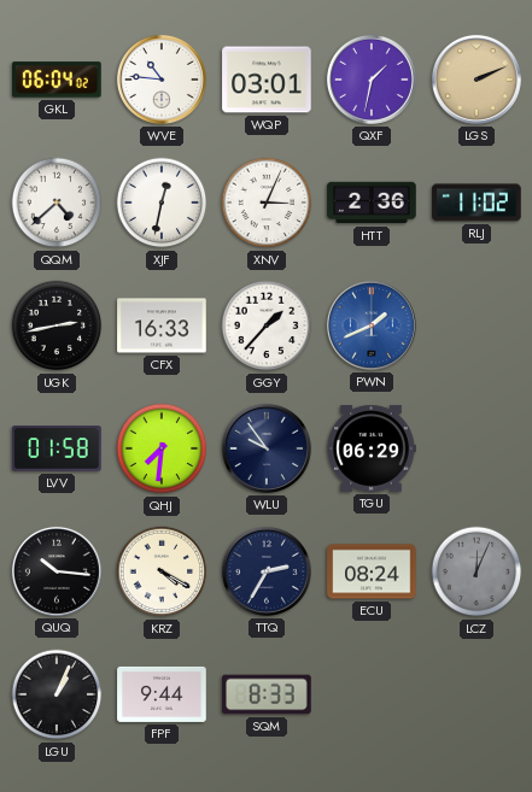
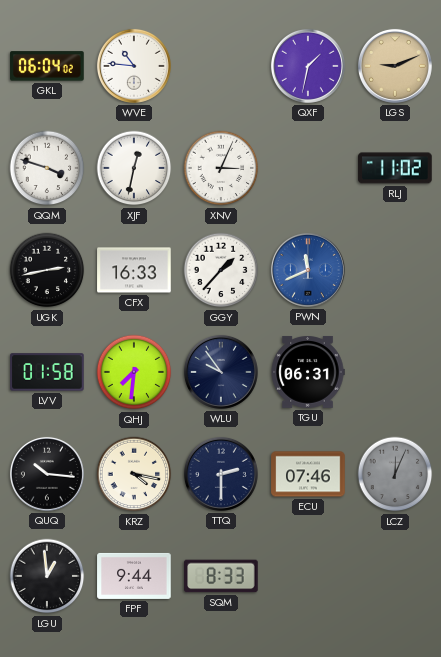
WQP: 03:01 -> none
LGS: 2:11 -> 9:11
QQM: 4:38 -> 3:48
HTT: 2:36 -> none
PWN: 1:41 -> 11:41
TGU: 06:29 -> 06:31
KRZ: 4:20 -> 4:17
TTQ: 2:35 -> 2:30
ECU: 08:24 -> 07:46
LGU: 1:04 -> 12:59
